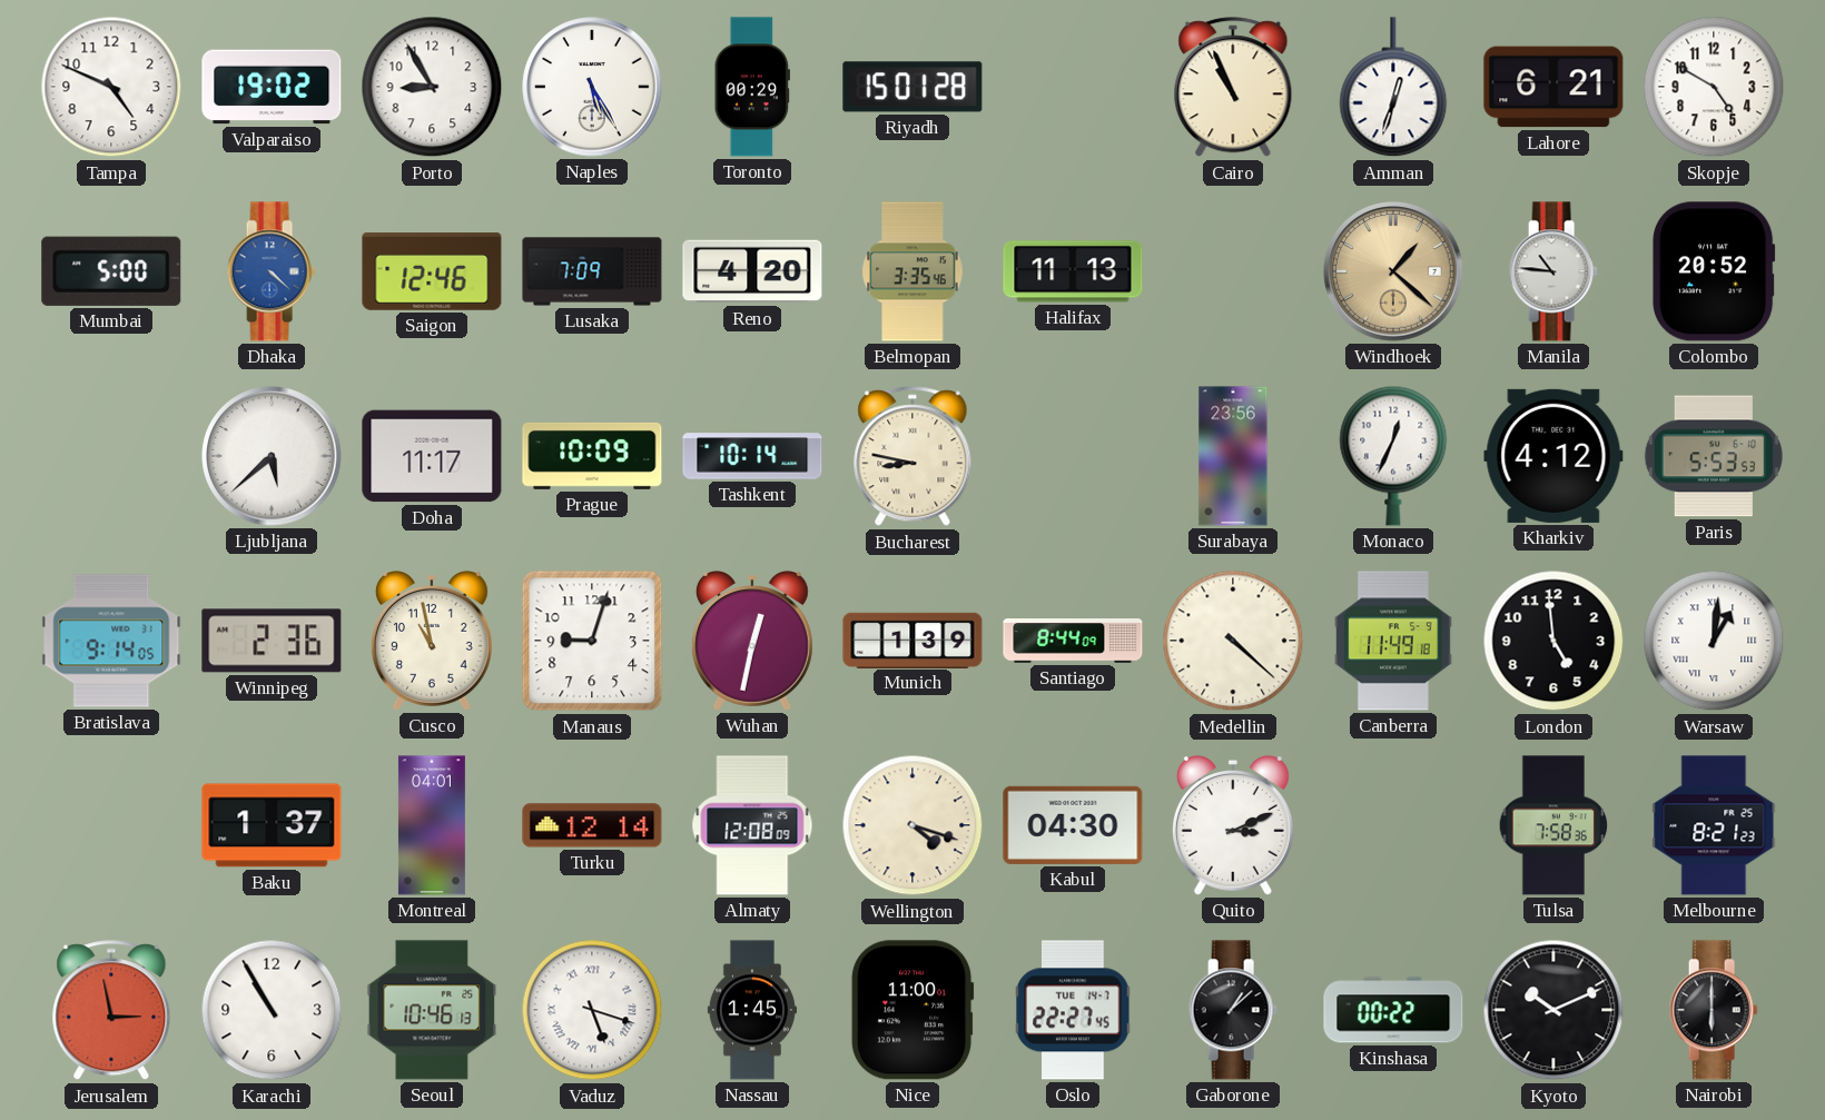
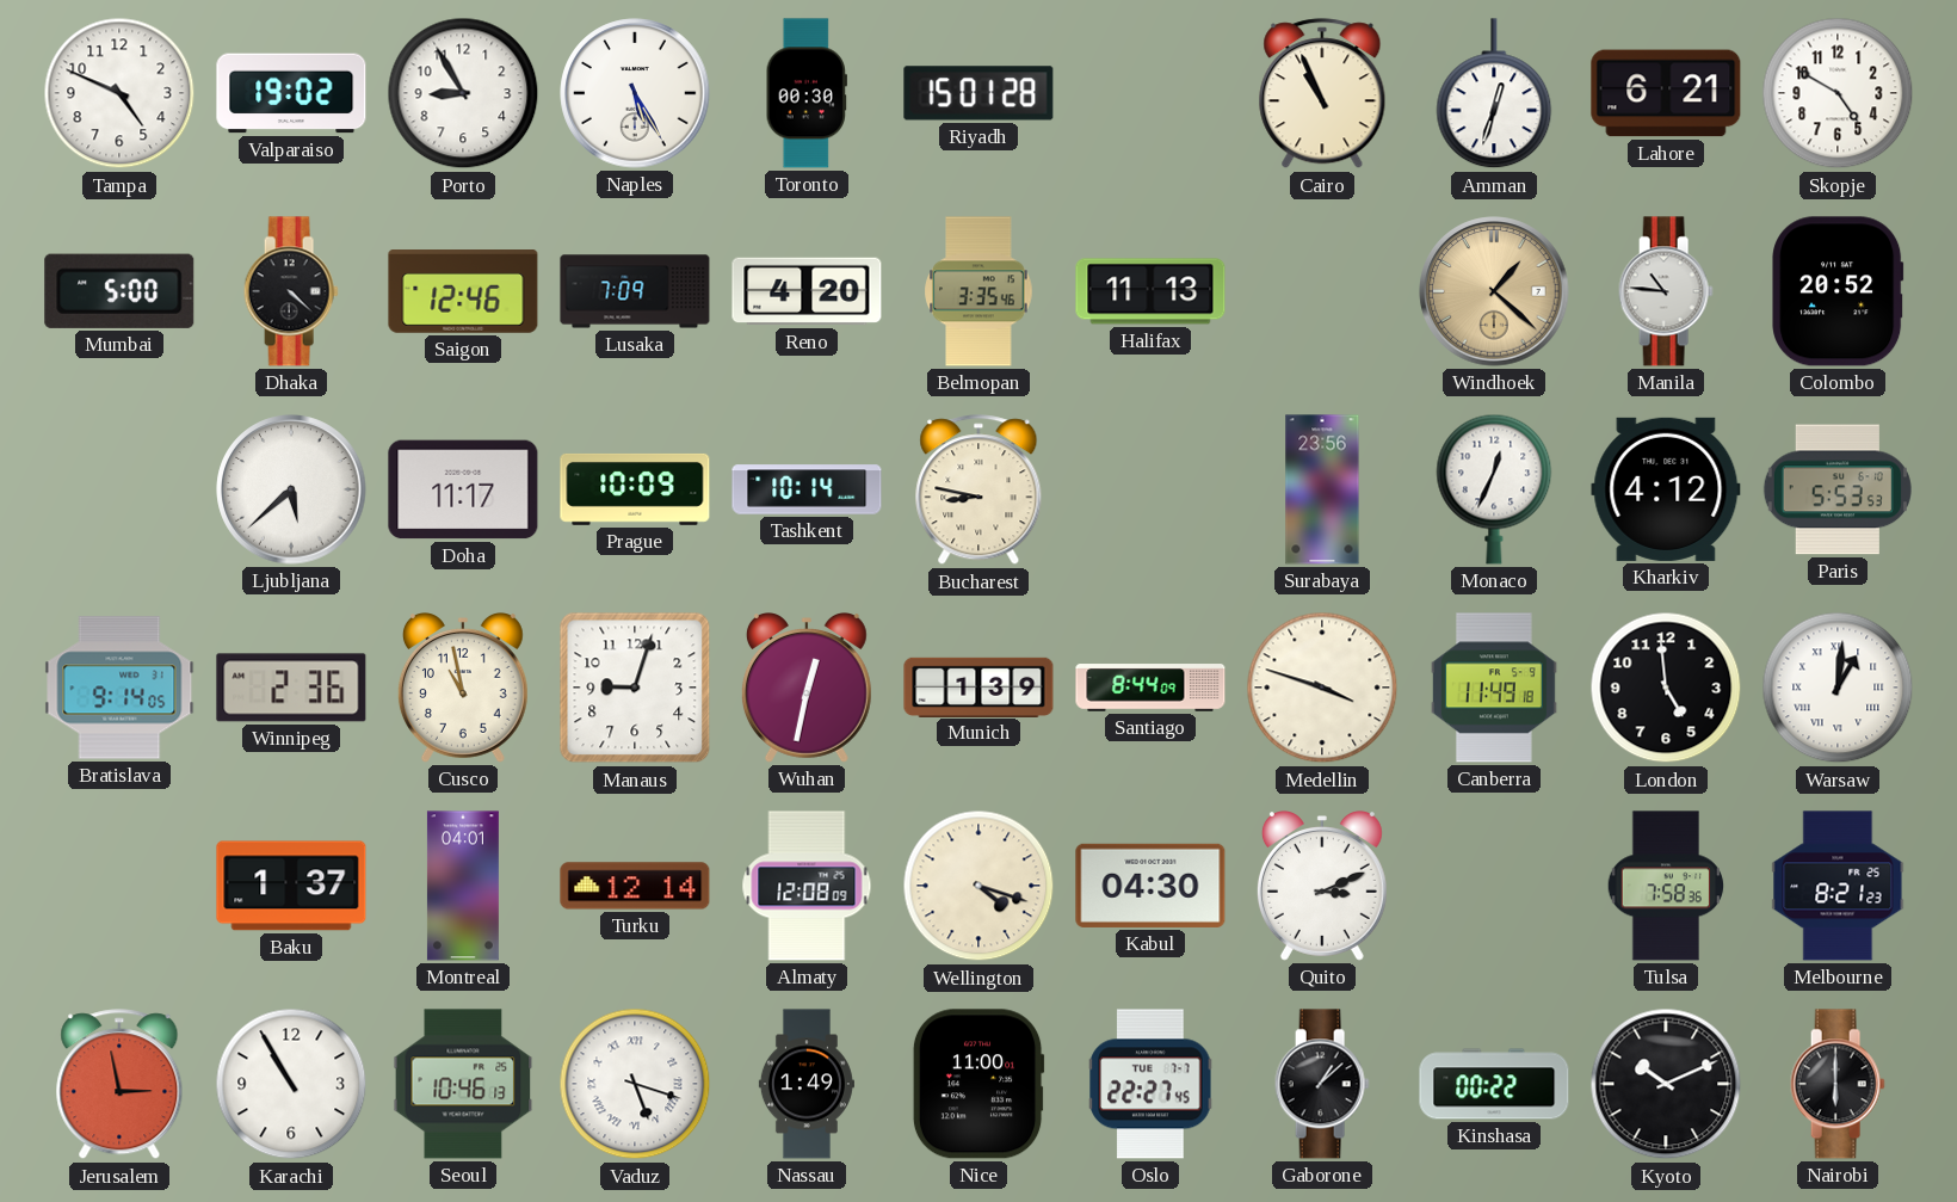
Toronto: 00:29 -> 00:30
Dhaka dial: blue -> black
Medellin: 4:22 -> 3:48
Nassau: 1:45 -> 1:49
Oslo date: TUE 14-7 -> TUE 7-7
